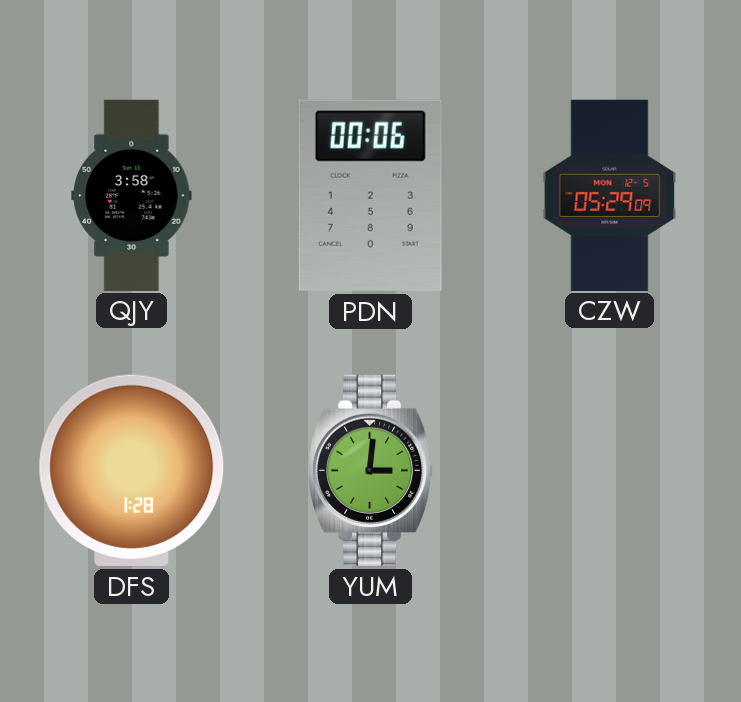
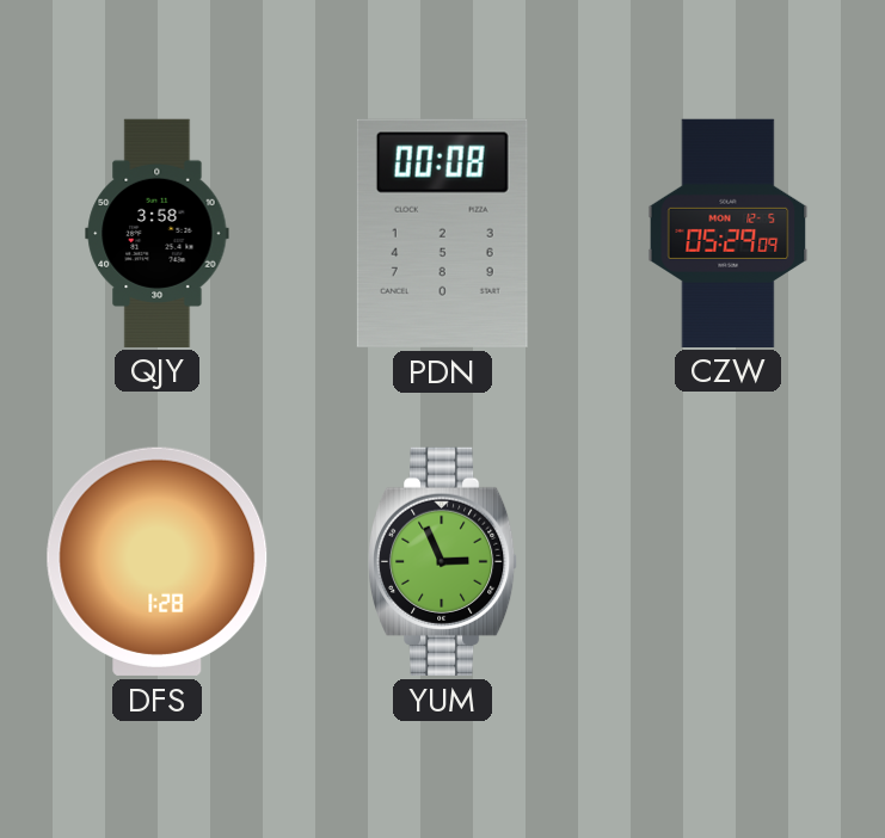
PDN: 00:06 -> 00:08
YUM: 3:01 -> 2:56
